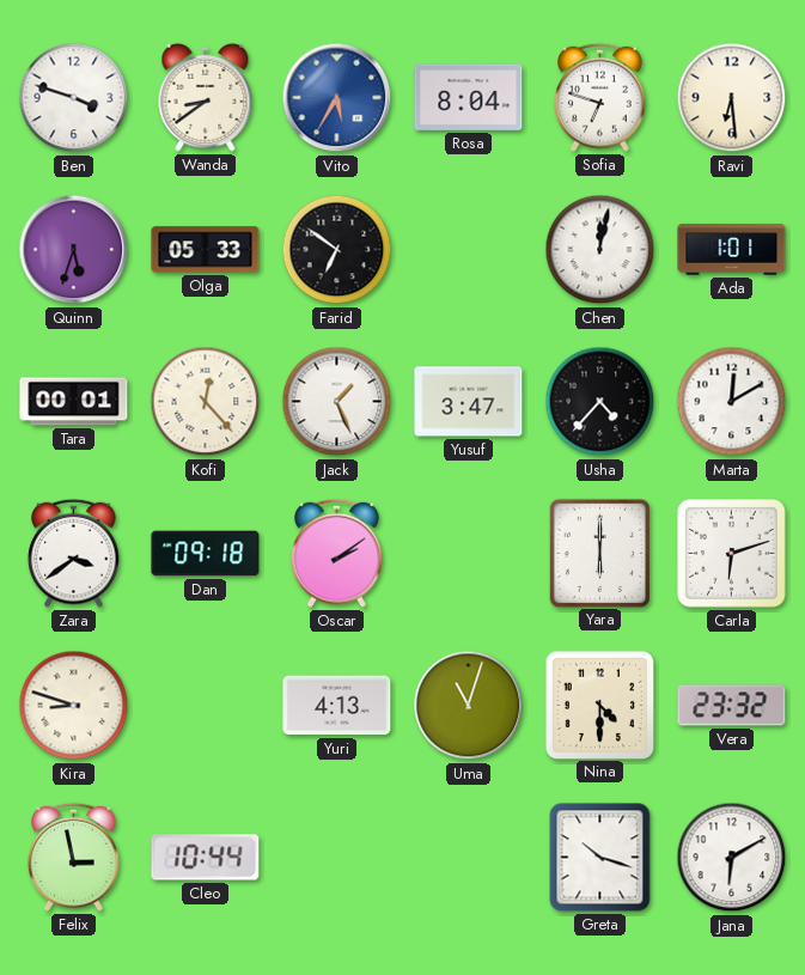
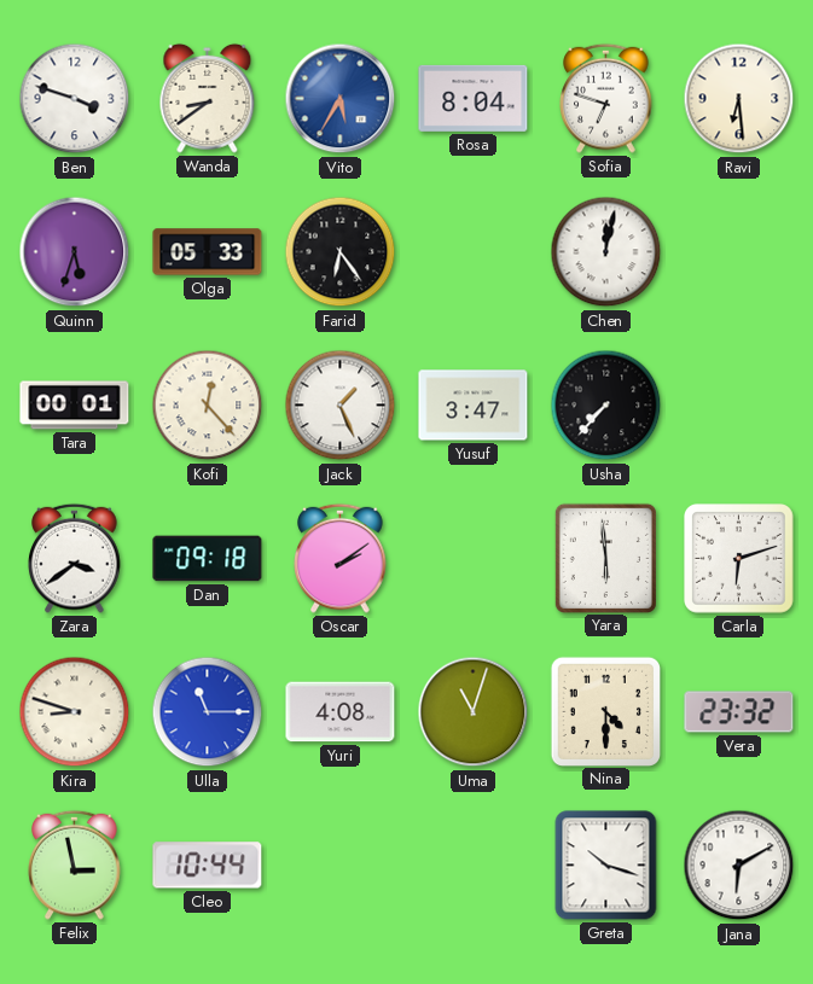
Farid: 6:51 -> 6:24
Ada: 1:01 -> none
Usha: 4:37 -> 7:37
Marta: 12:10 -> none
Yara: 6:00 -> 5:59
Ulla: none -> 11:15
Yuri: 4:13 -> 4:08
